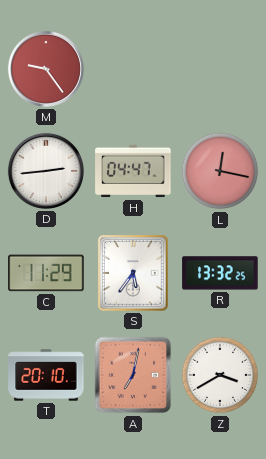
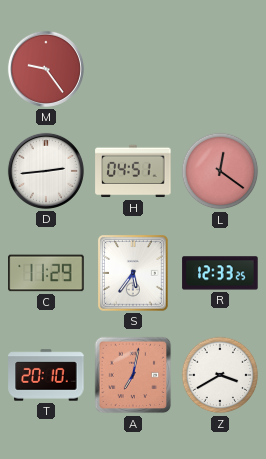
H: 04:47 -> 04:51
L: 12:17 -> 12:21
R: 13:32 -> 12:33
